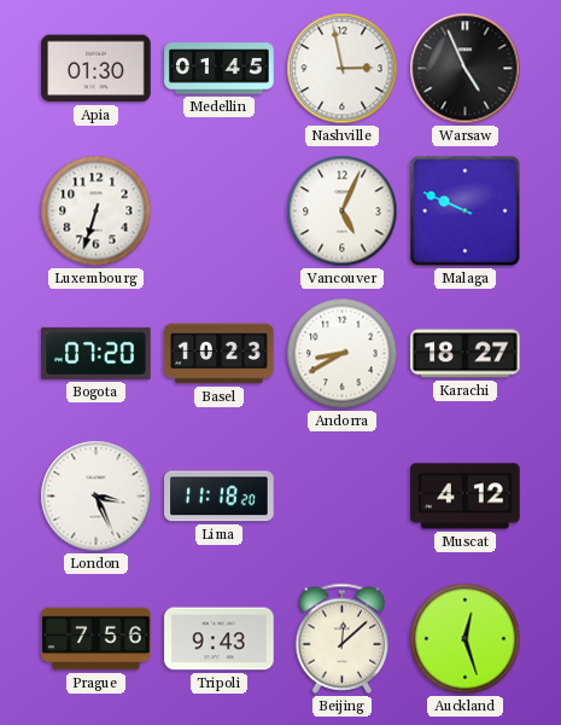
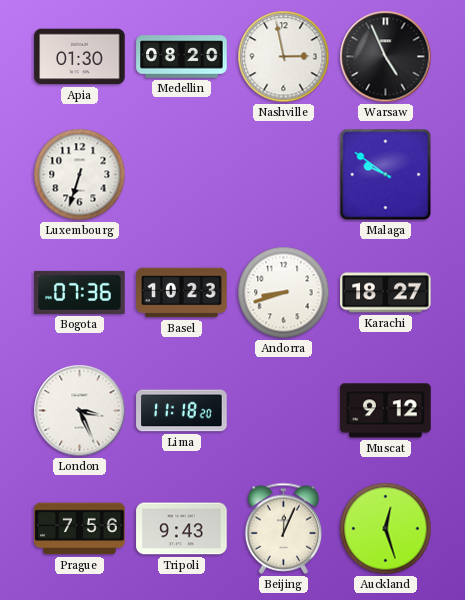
Medellin: 01:45 -> 08:20
Vancouver: 5:04 -> none
Malaga: 9:49 -> 9:51
Bogota: 07:20 -> 07:36
Andorra: 8:40 -> 8:42
Muscat: 4:12 -> 9:12
Beijing: 12:08 -> 12:04
